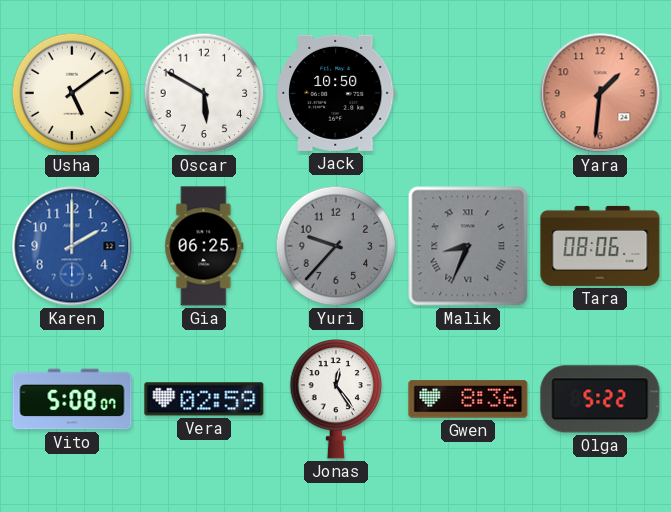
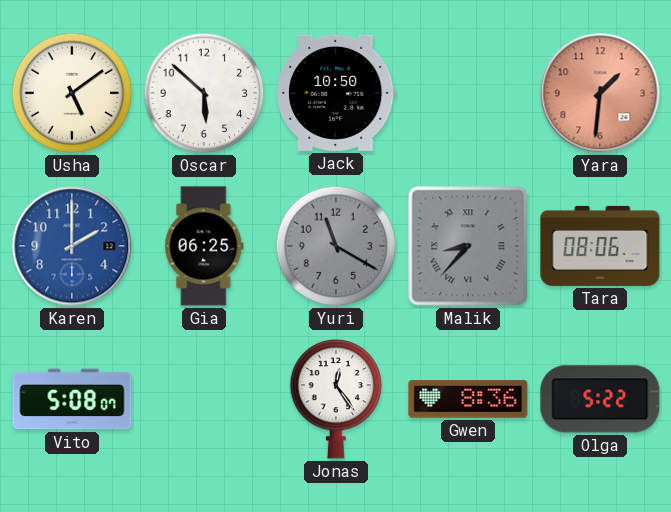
Oscar: 5:50 -> 5:52
Yuri: 9:37 -> 11:20
Malik: 8:34 -> 8:37
Vera: 02:59 -> none
